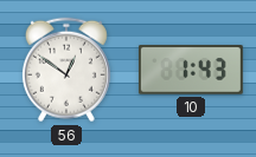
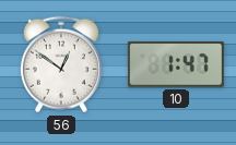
10: 1:43 -> 1:47
